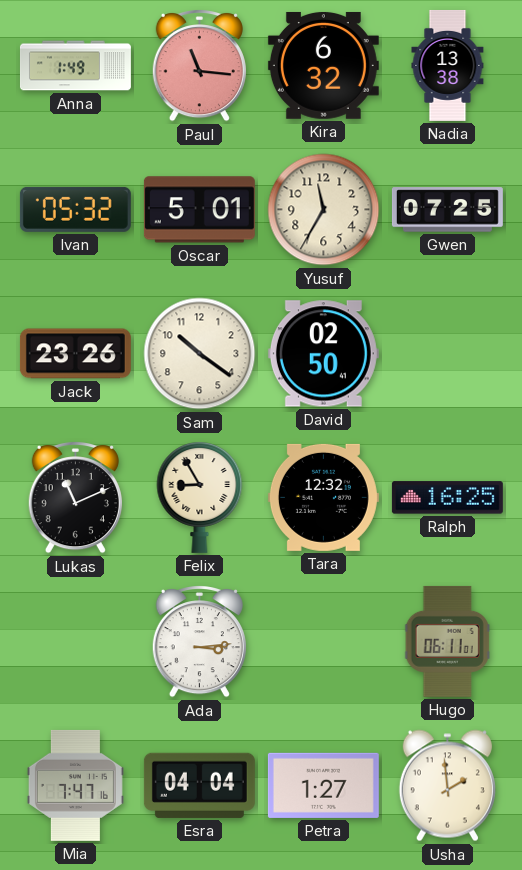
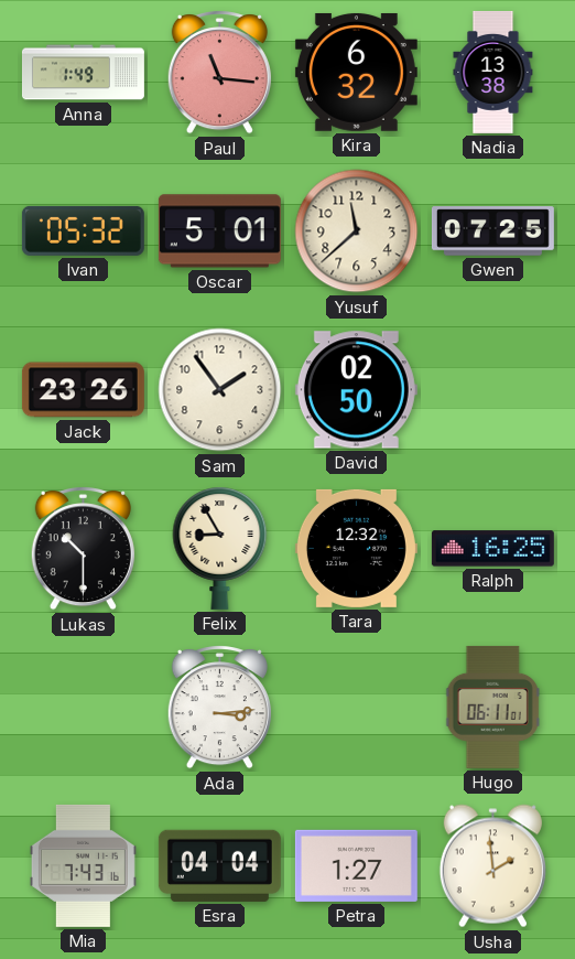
Yusuf: 11:35 -> 11:38
Sam: 10:21 -> 1:54
Lukas: 11:11 -> 10:30
Mia: 7:47 -> 7:43
